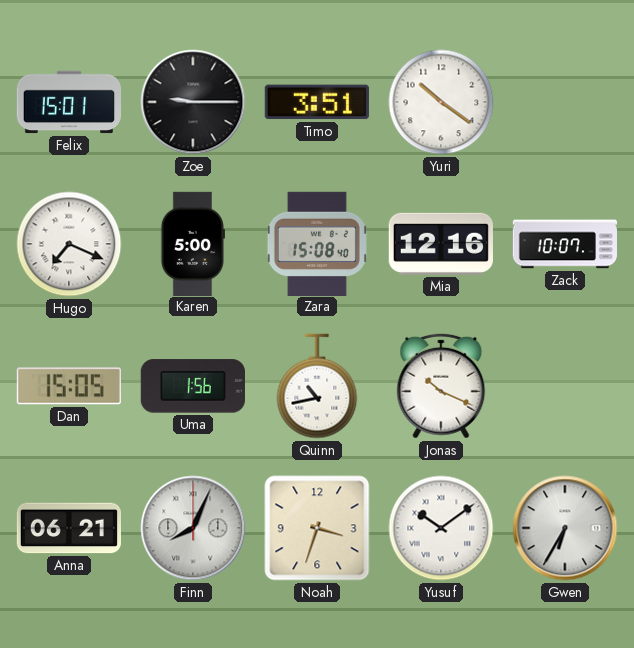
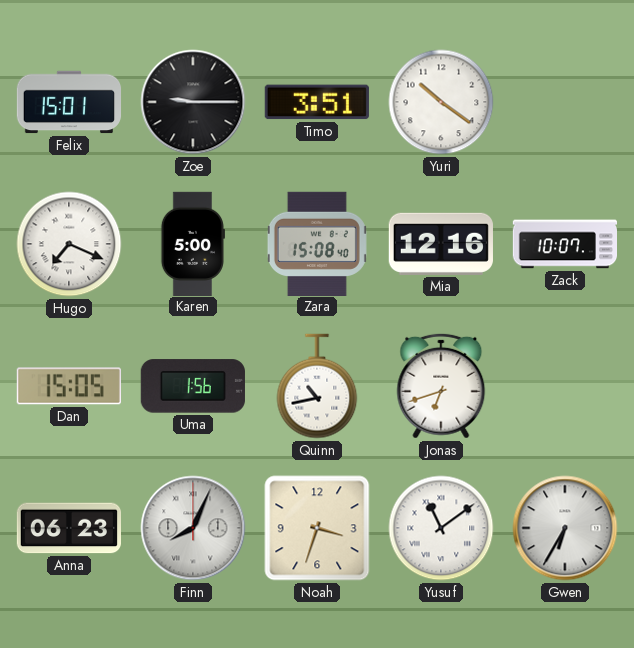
Jonas: 10:19 -> 6:42
Anna: 06:21 -> 06:23
Yusuf: 10:09 -> 11:09
